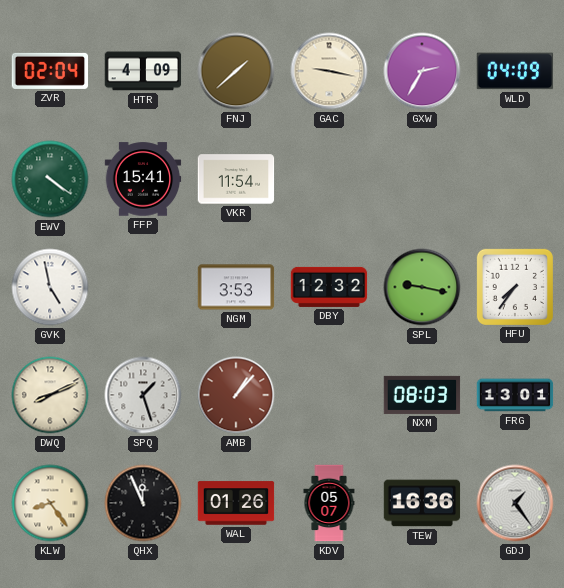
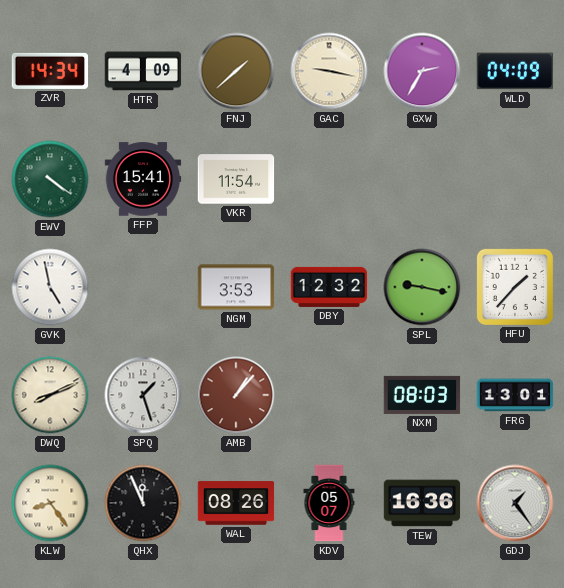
ZVR: 02:04 -> 14:34
HFU: 7:36 -> 1:37
WAL: 01:26 -> 08:26
